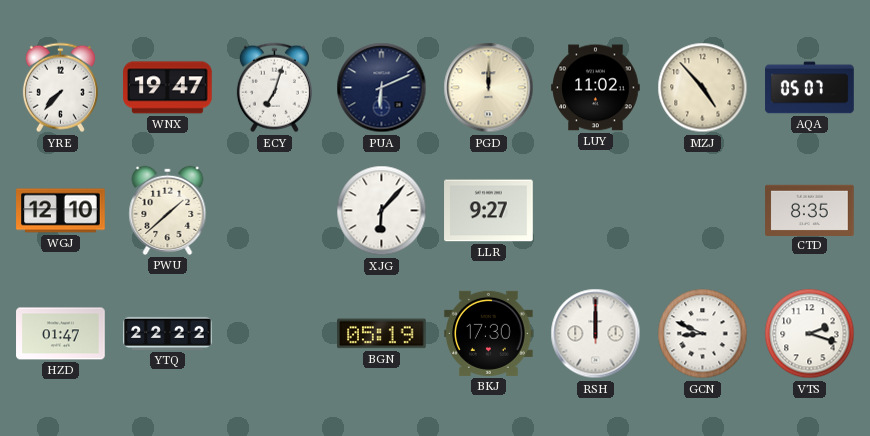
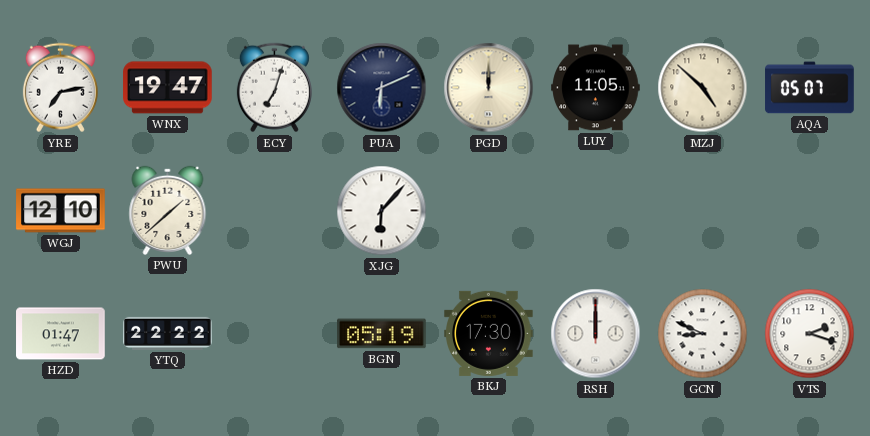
YRE: 7:37 -> 7:13
LUY: 11:02 -> 11:05
MZJ: 4:53 -> 4:52
LLR: 9:27 -> none
CTD: 8:35 -> none
